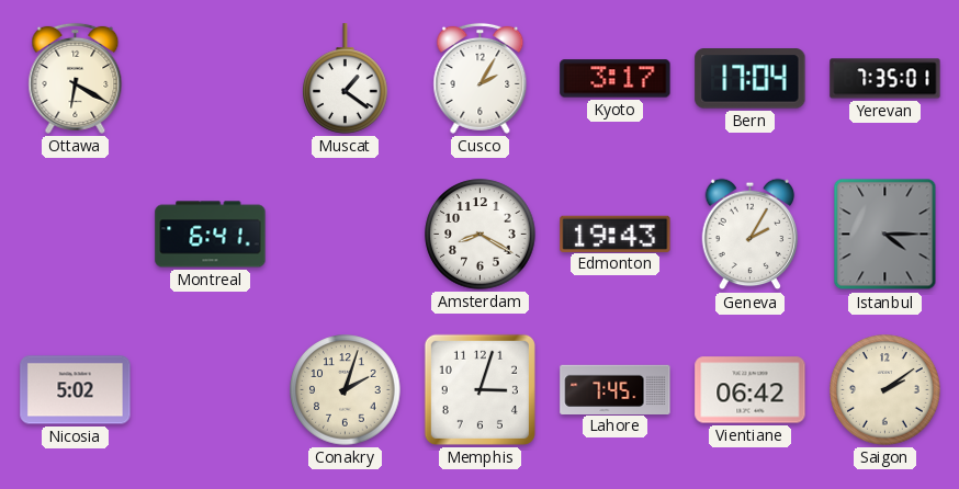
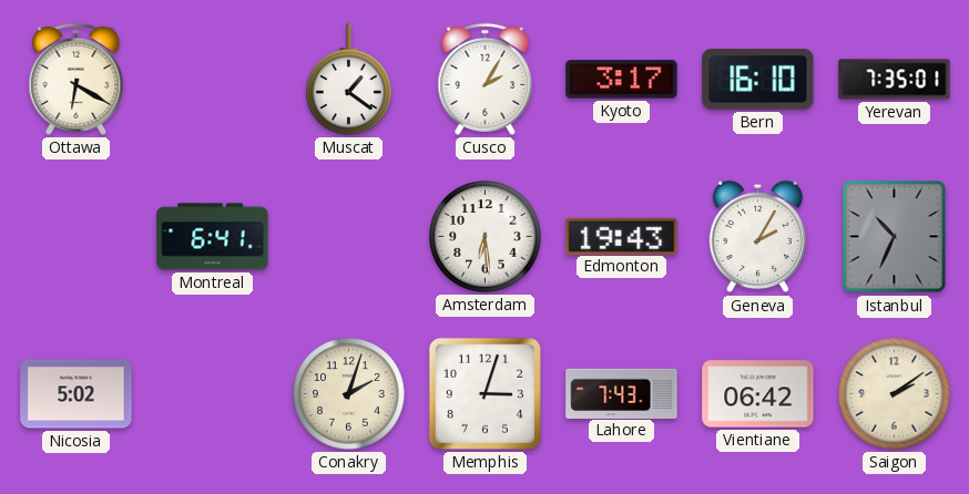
Bern: 17:04 -> 16:10
Amsterdam: 8:20 -> 6:29
Istanbul: 4:15 -> 10:34
Lahore: 7:45 -> 7:43
